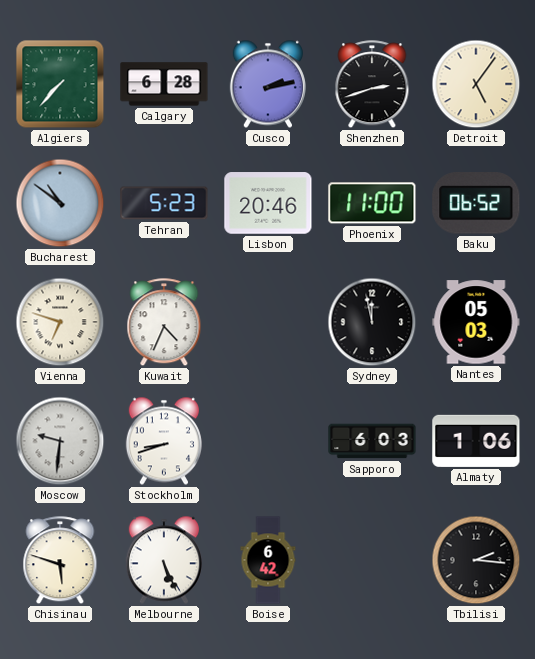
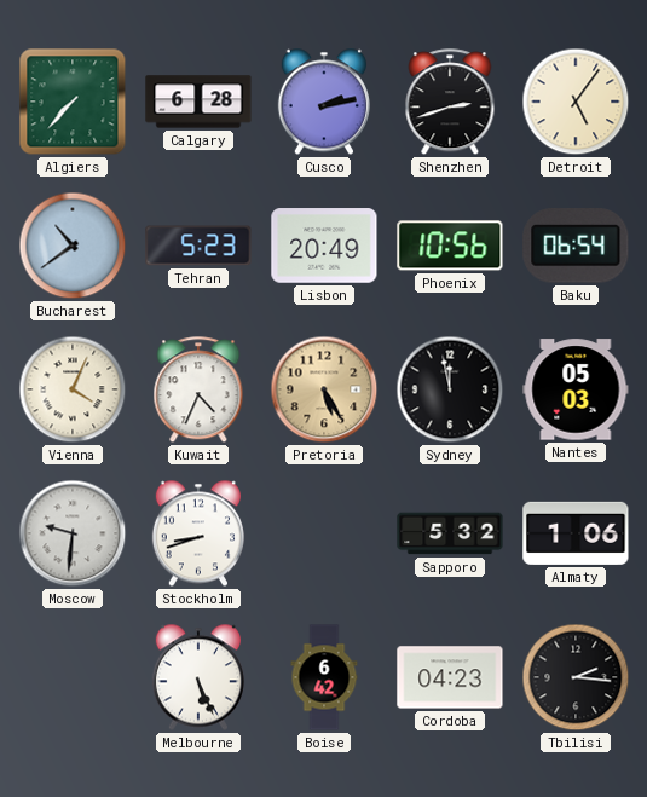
Bucharest: 10:51 -> 10:39
Lisbon: 20:46 -> 20:49
Phoenix: 11:00 -> 10:56
Baku: 06:52 -> 06:54
Vienna: 6:48 -> 4:04
Pretoria: none -> 5:25
Sapporo: 6:03 -> 5:32
Chisinau: 5:48 -> none
Cordoba: none -> 04:23
